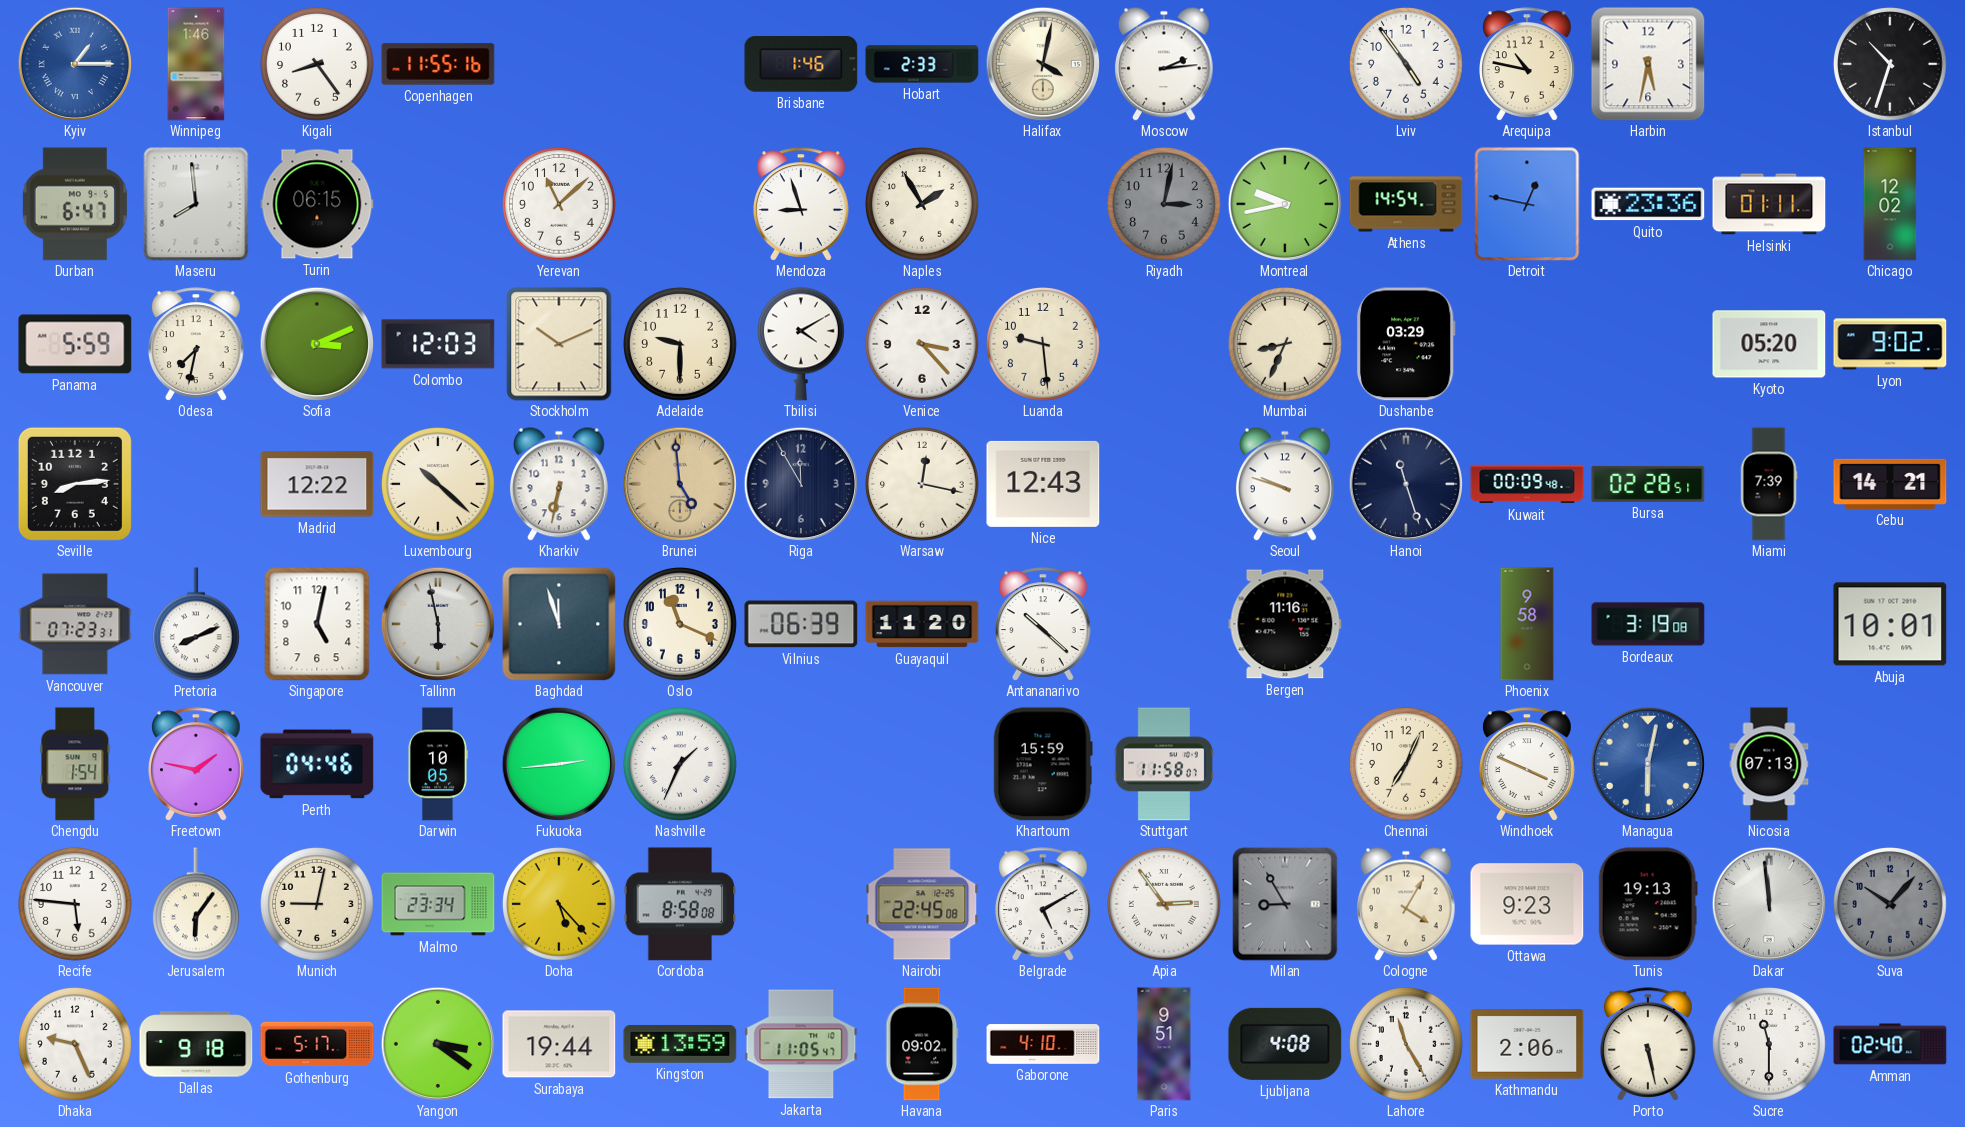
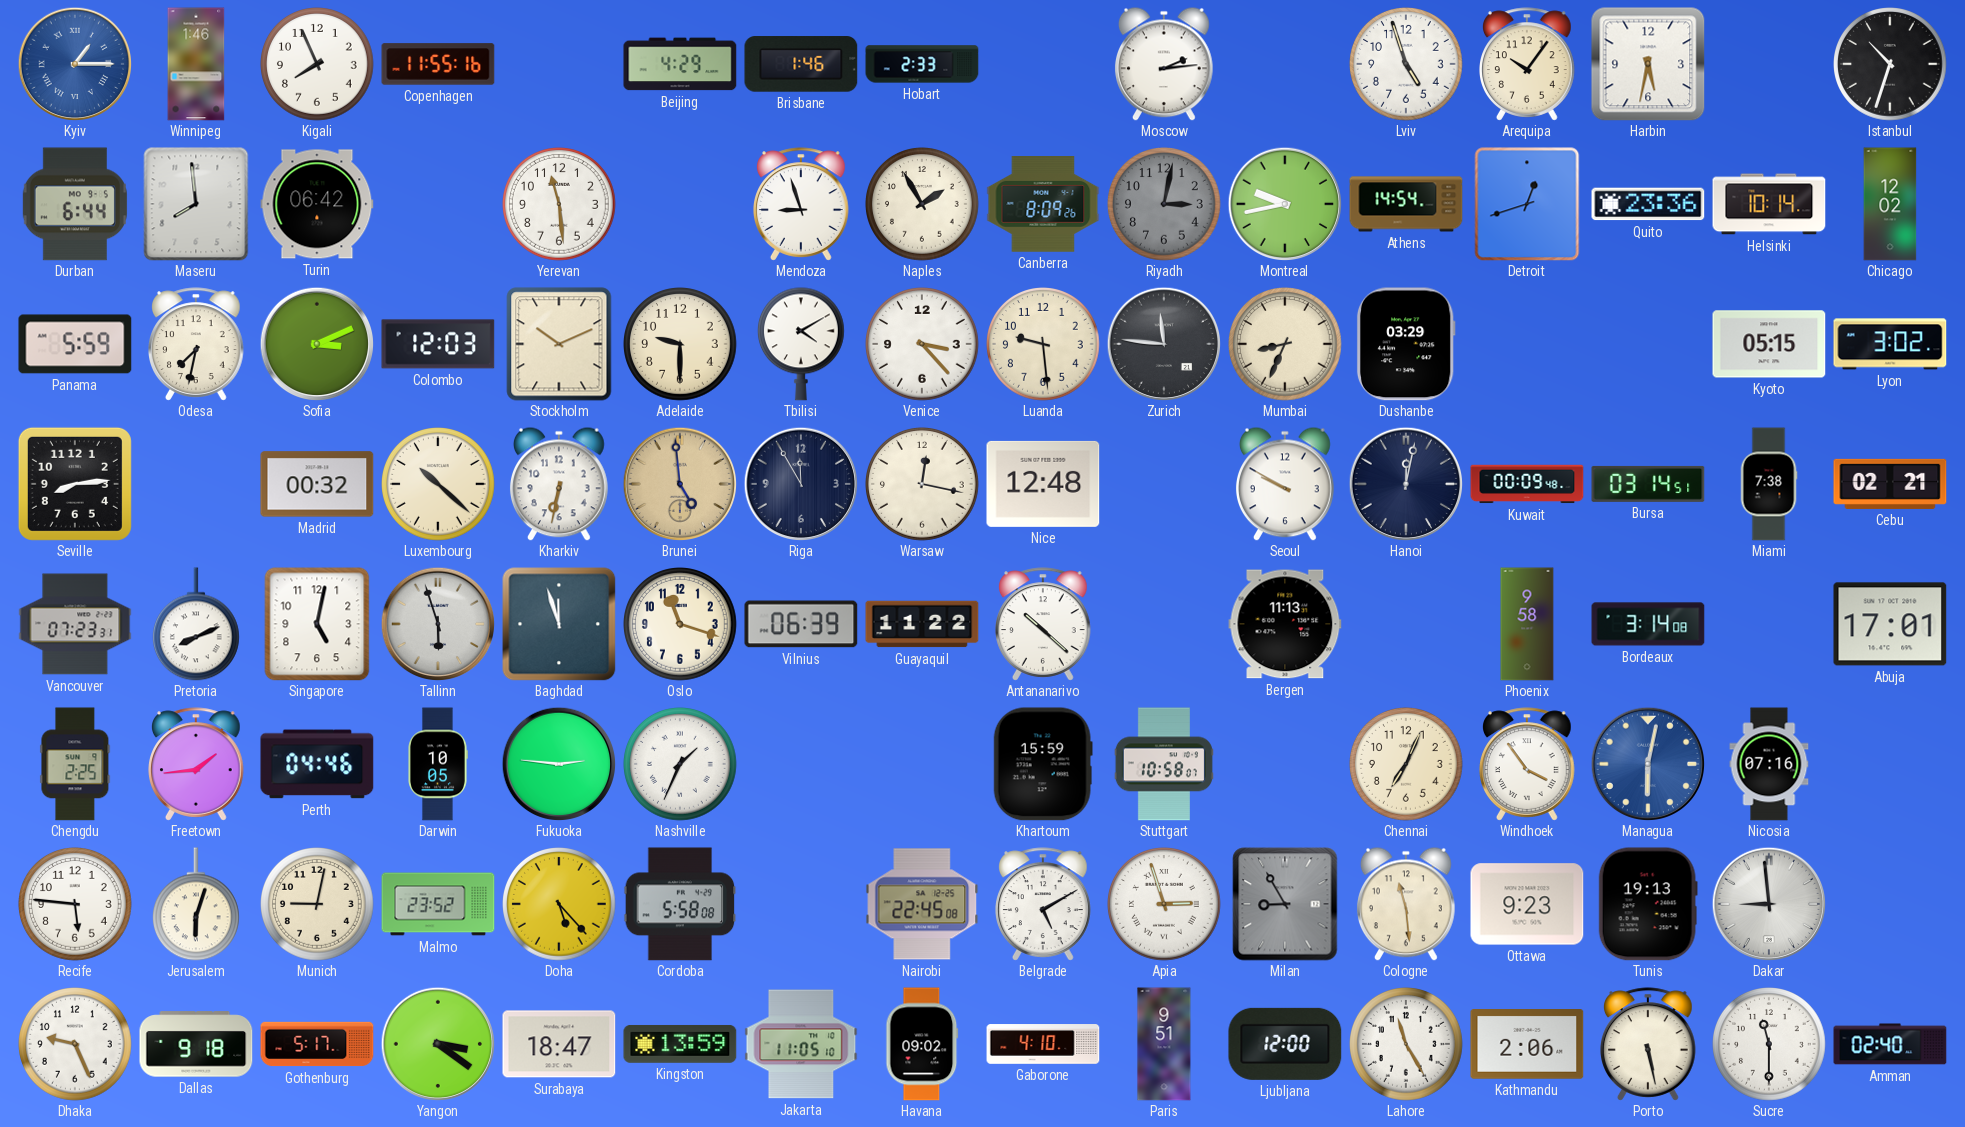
Kigali: 8:24 -> 7:56
Beijing: none -> 4:29
Halifax: 4:02 -> none
Lviv: 4:54 -> 4:57
Arequipa: 10:47 -> 10:06
Durban: 6:47 -> 6:44
Turin: 06:15 -> 06:42
Yerevan: 11:08 -> 11:29
Canberra: none -> 8:09
Detroit: 12:47 -> 12:42
Helsinki: 01:11 -> 10:14
Zurich: none -> 11:46
Kyoto: 05:20 -> 05:15
Lyon: 9:02 -> 3:02
Madrid: 12:22 -> 00:32
Nice: 12:43 -> 12:48
Seoul: 9:48 -> 9:50
Hanoi: 11:27 -> 12:02
Bursa: 02:28 -> 03:14
Miami: 7:39 -> 7:38
Cebu: 14:21 -> 02:21
Tallinn: 5:58 -> 5:57
Oslo: 11:19 -> 11:18
Guayaquil: 11:20 -> 11:22
Bergen: 11:16 -> 11:13
Bordeaux: 3:19 -> 3:14
Abuja: 10:01 -> 17:01
Chengdu: 1:54 -> 2:25
Freetown: 1:47 -> 1:44
Fukuoka: 2:44 -> 2:46
Stuttgart: 11:58 -> 10:58
Windhoek: 3:49 -> 3:54
Nicosia: 07:13 -> 07:16
Jerusalem: 6:06 -> 6:03
Malmo: 23:34 -> 23:52
Cordoba: 8:58 -> 5:58
Apia: 2:54 -> 2:57
Cologne: 4:05 -> 11:29
Dakar: 11:59 -> 8:59
Suva: 10:07 -> none
Surabaya: 19:44 -> 18:47
Jakarta: 11:05:47 -> 11:05:10
Ljubljana: 4:08 -> 12:00
